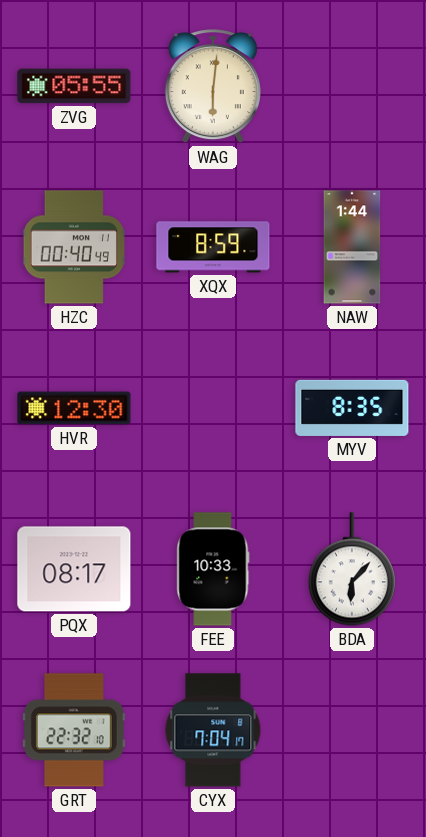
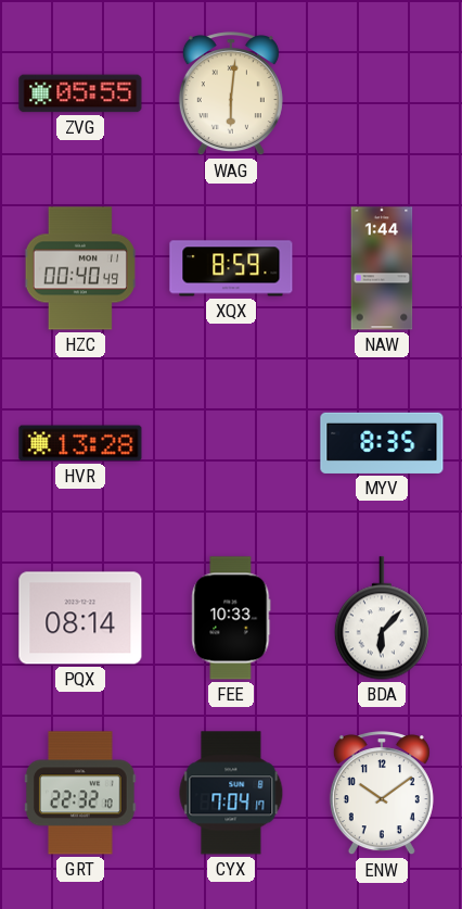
HVR: 12:30 -> 13:28
PQX: 08:17 -> 08:14
ENW: none -> 10:09
